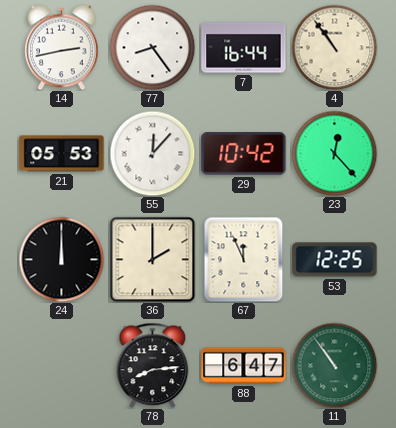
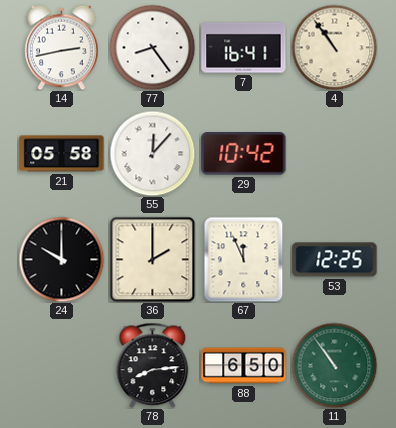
7: 16:44 -> 16:41
21: 05:53 -> 05:58
23: 12:23 -> none
24: 12:00 -> 10:00
88: 6:47 -> 6:50
